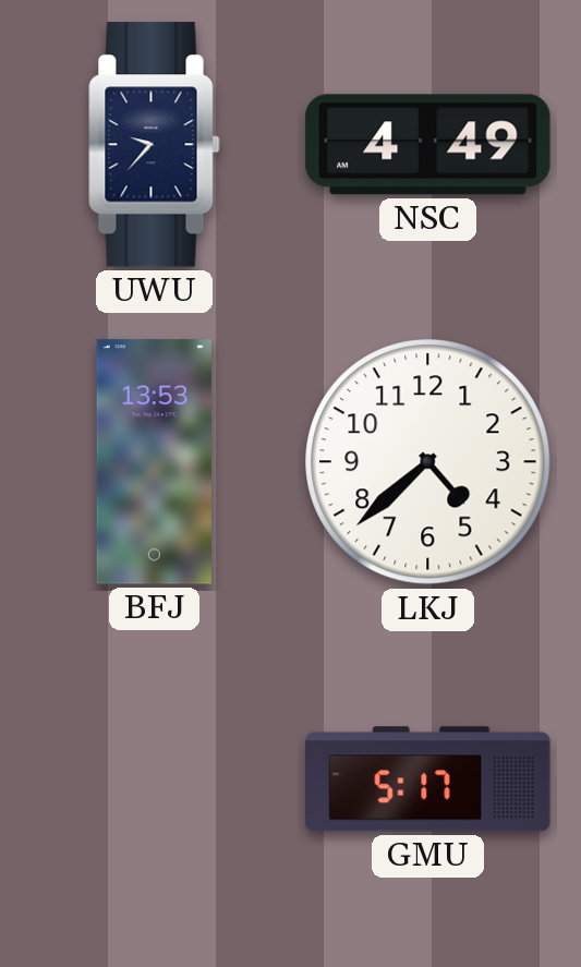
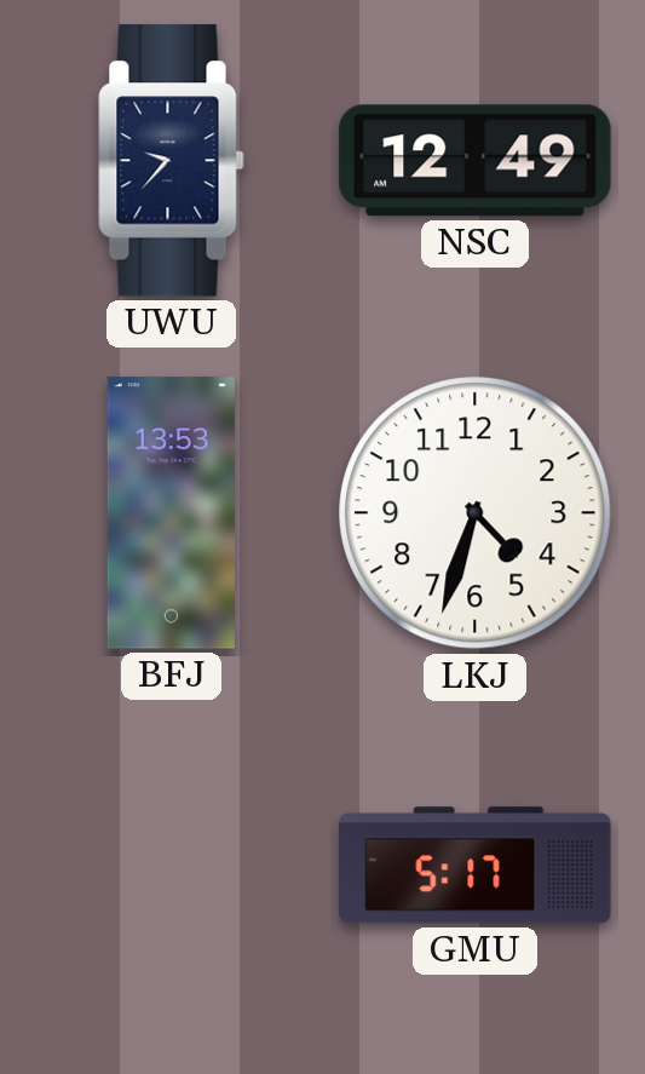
NSC: 4:49 -> 12:49
LKJ: 4:38 -> 4:33
